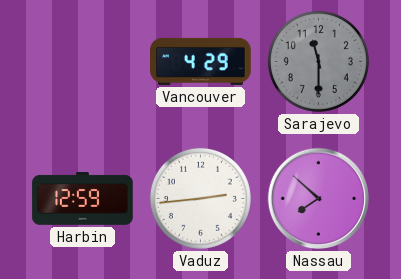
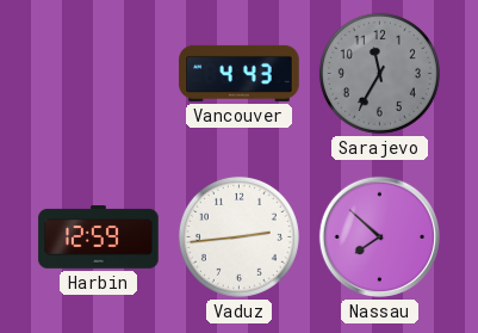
Vancouver: 4:29 -> 4:43
Sarajevo: 11:30 -> 11:35
